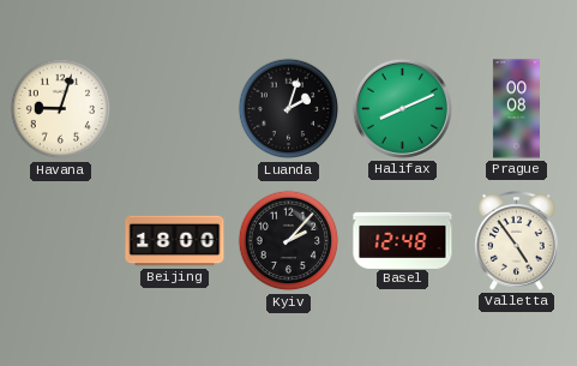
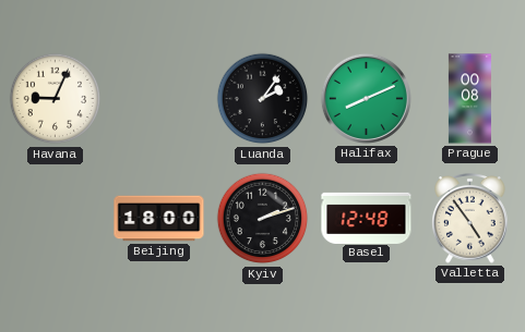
Havana: 9:03 -> 9:04
Luanda: 2:03 -> 2:06
Kyiv: 2:07 -> 2:12
